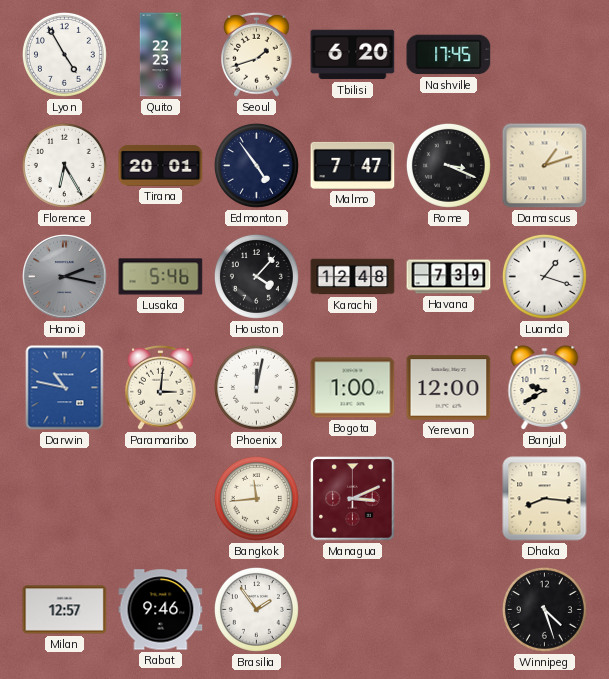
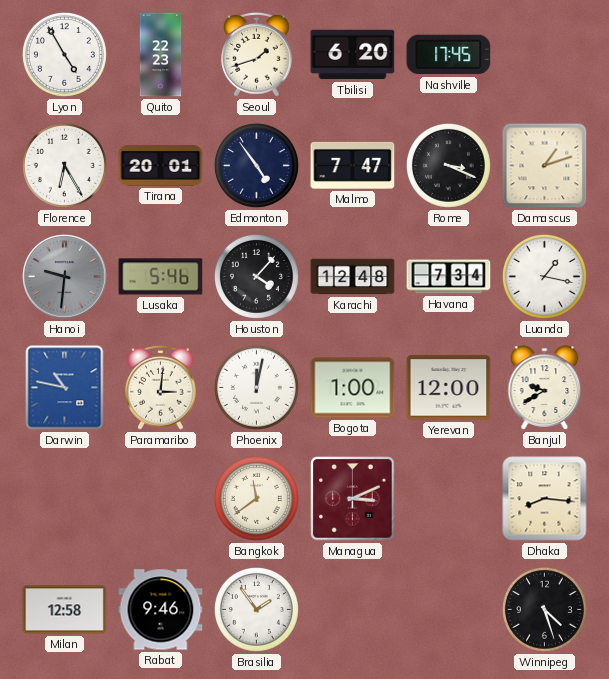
Hanoi: 2:17 -> 9:31
Havana: 7:39 -> 7:34
Luanda: 1:18 -> 1:17
Bangkok: 11:44 -> 11:39
Milan: 12:57 -> 12:58
